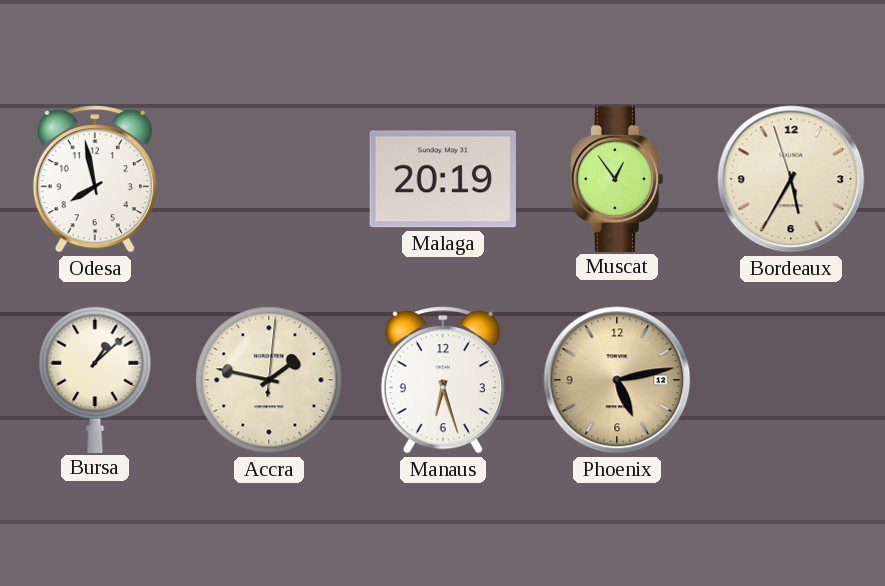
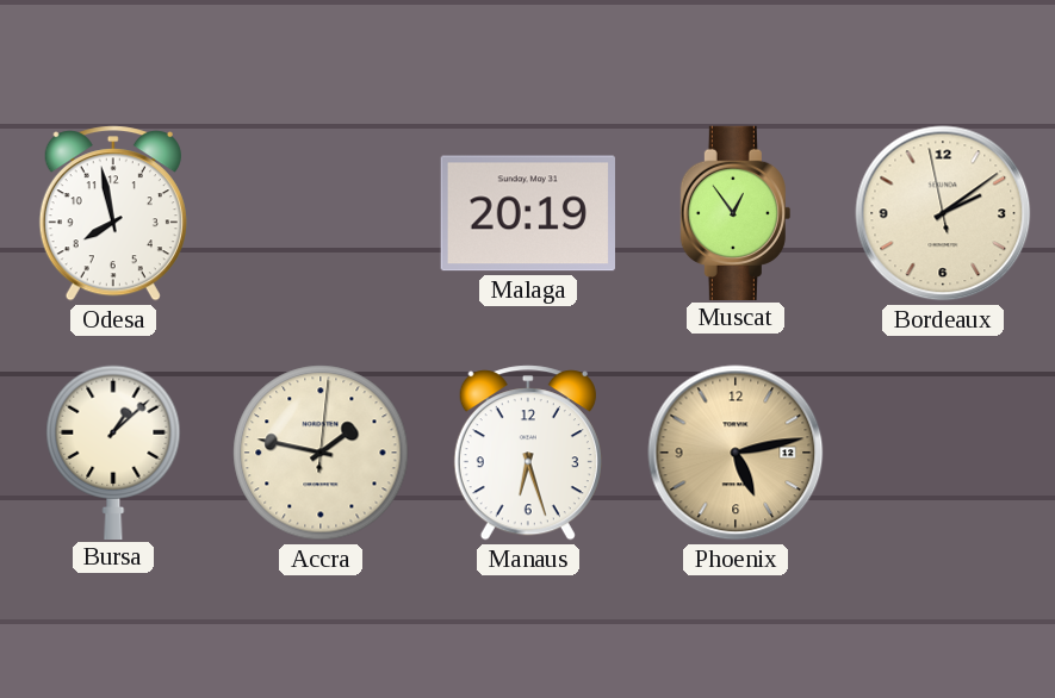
Bordeaux: 5:34 -> 2:08
